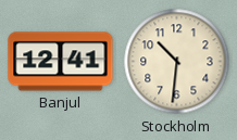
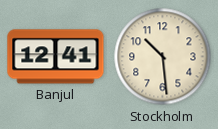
Stockholm: 10:31 -> 10:29
